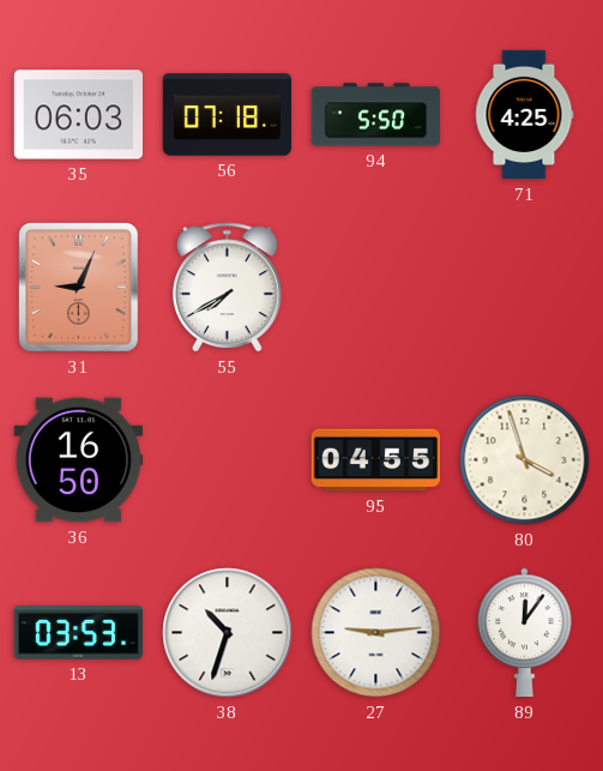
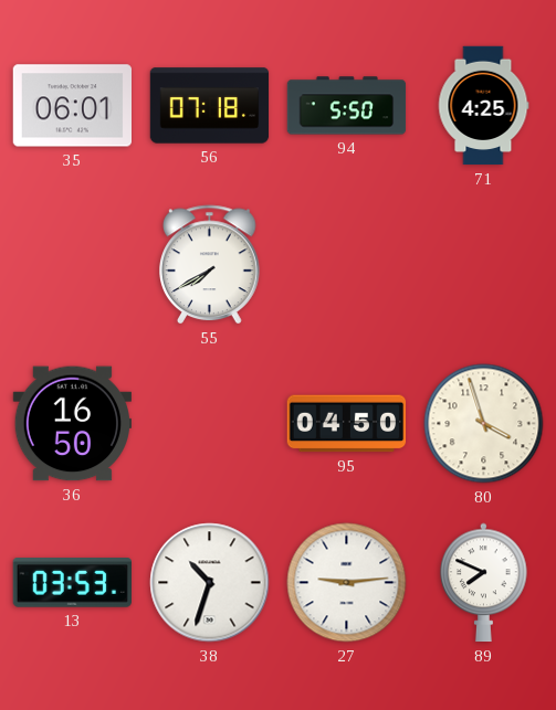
35: 06:03 -> 06:01
31: 9:04 -> none
95: 04:55 -> 04:50
89: 12:06 -> 7:49
